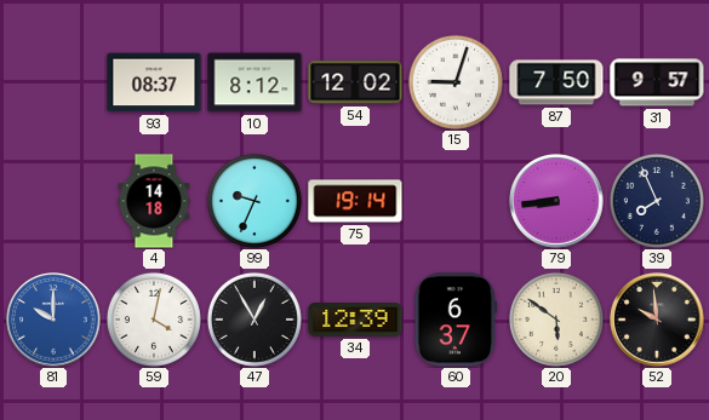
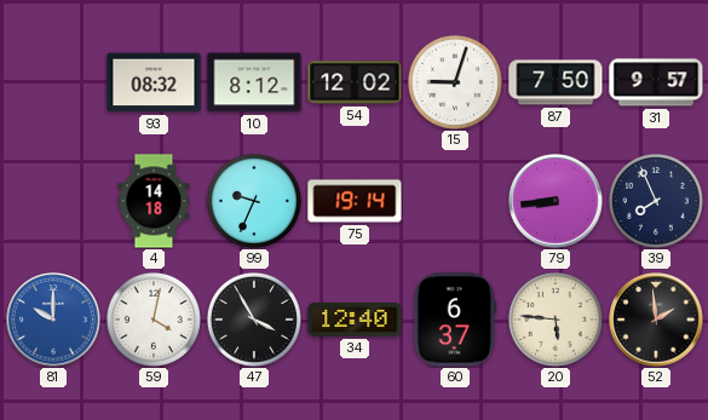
93: 08:37 -> 08:32
47: 12:55 -> 3:55
34: 12:39 -> 12:40
20: 5:51 -> 5:46
52: 9:59 -> 1:59
